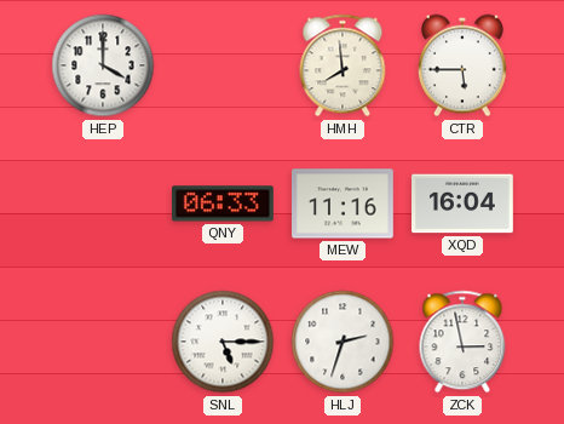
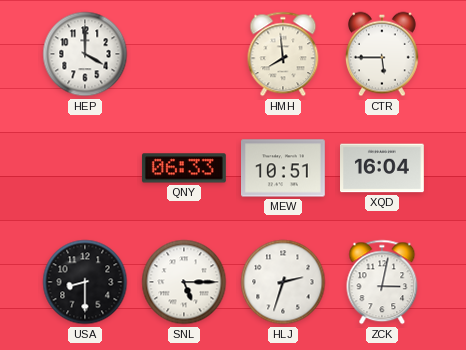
MEW: 11:16 -> 10:51
USA: none -> 8:30
ZCK: 2:58 -> 3:02
